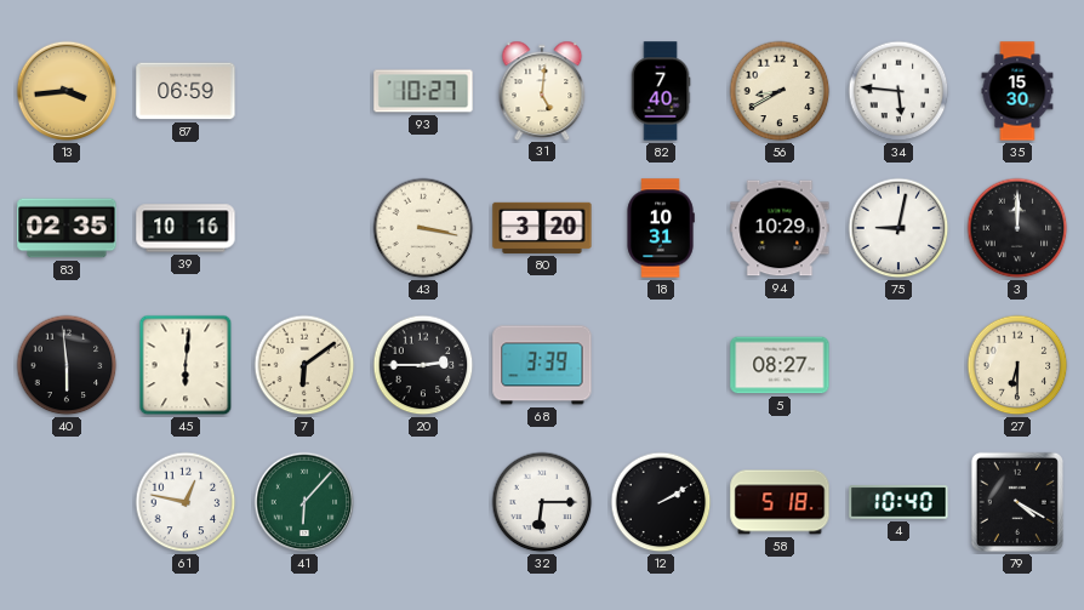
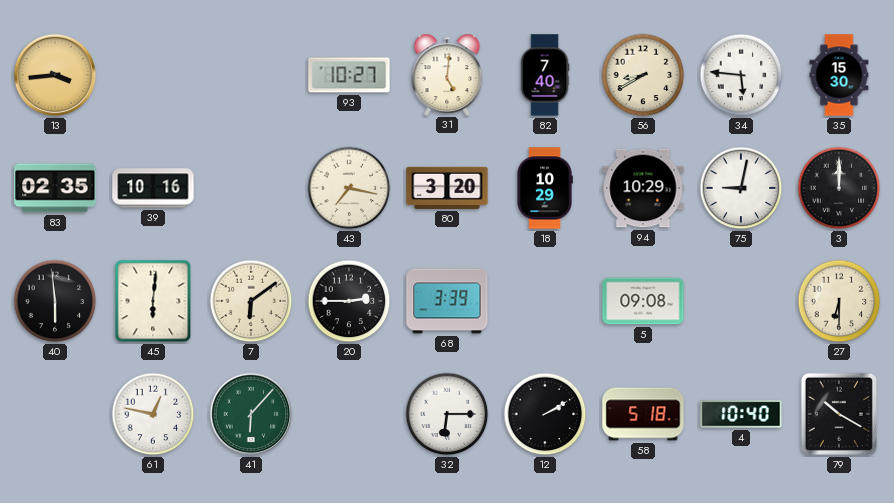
87: 06:59 -> none
43: 3:17 -> 7:17
18: 10:31 -> 10:29
5: 08:27 -> 09:08
79: 4:20 -> 10:20
